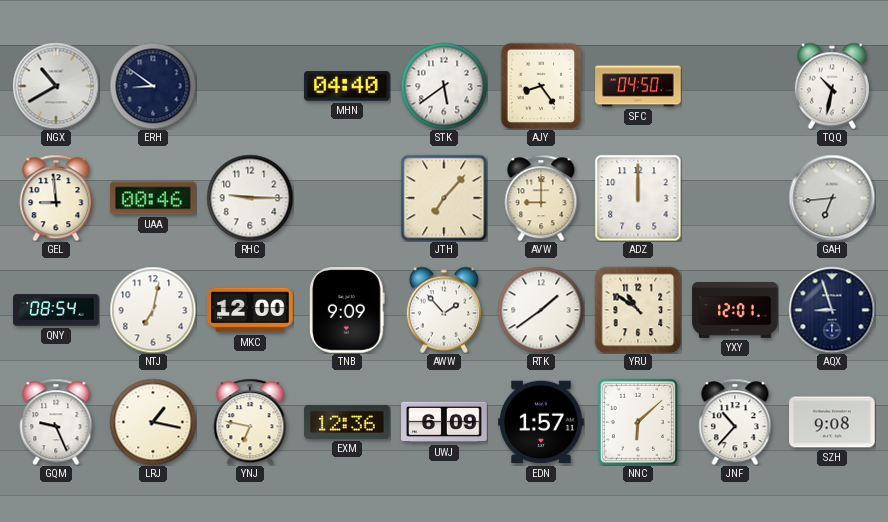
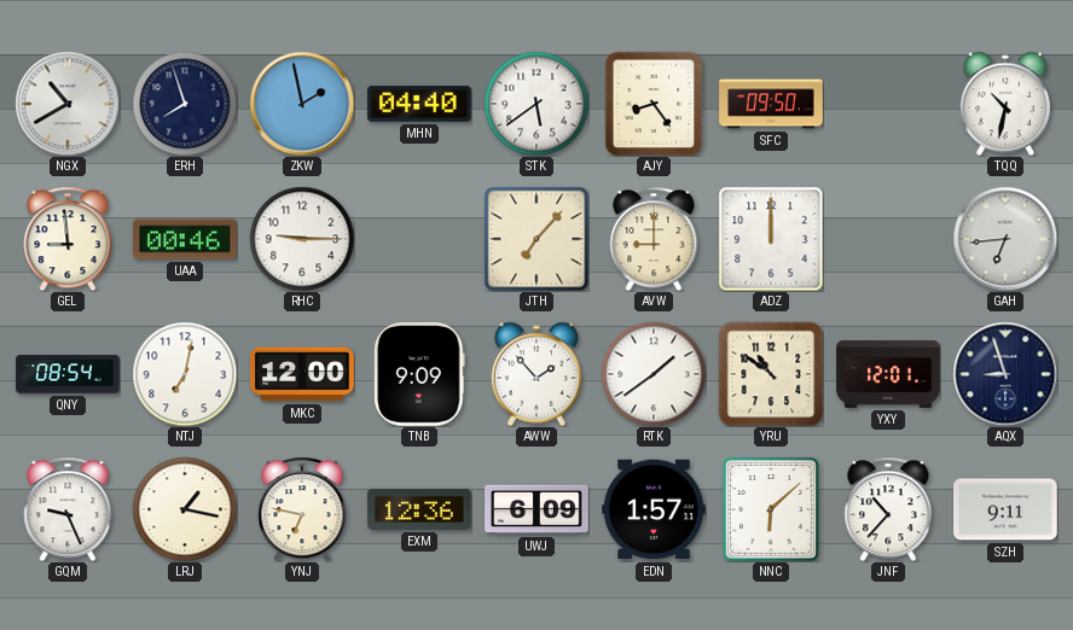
ERH: 8:51 -> 7:57
ZKW: none -> 1:58
SFC: 04:50 -> 09:50
SZH: 9:08 -> 9:11
